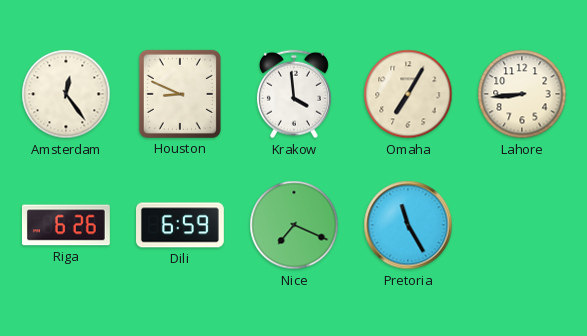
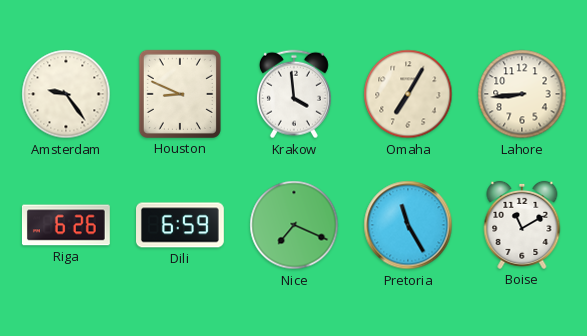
Amsterdam: 12:24 -> 9:24
Boise: none -> 11:10
